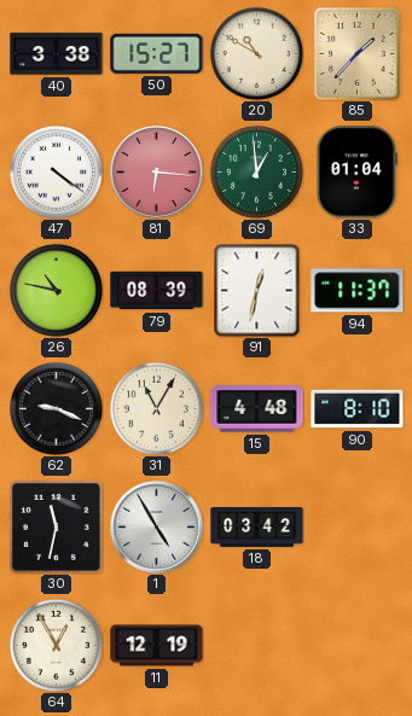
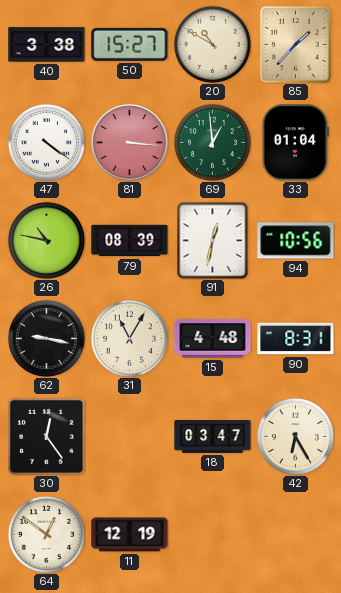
81: 6:16 -> 3:16
94: 11:37 -> 10:56
62: 9:19 -> 9:17
90: 8:10 -> 8:31
30: 11:32 -> 12:24
1: 4:55 -> none
18: 03:42 -> 03:47
42: none -> 6:25
64: 12:55 -> 12:51
